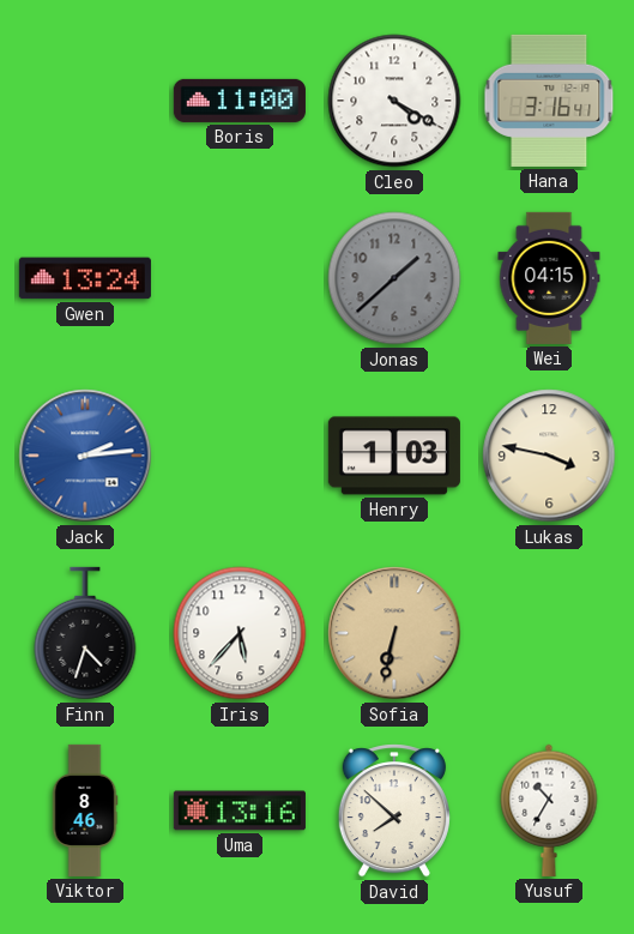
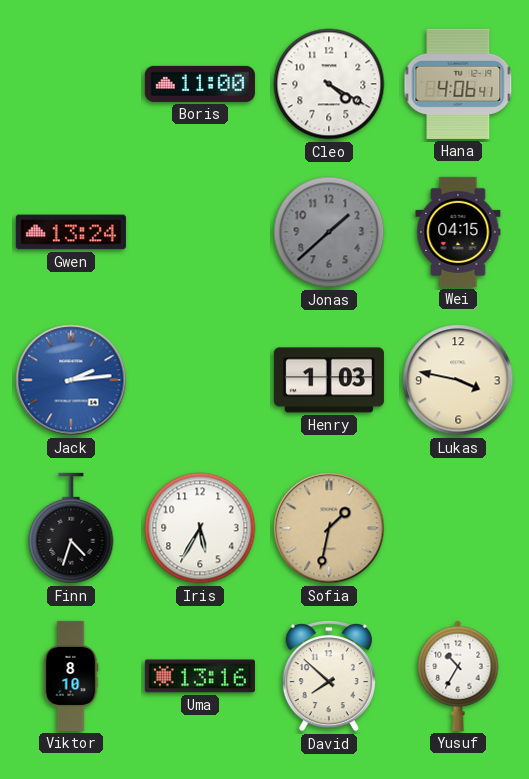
Hana: 3:16 -> 4:06
Iris: 5:37 -> 5:35
Sofia: 6:32 -> 1:32
Viktor: 8:46 -> 8:10
